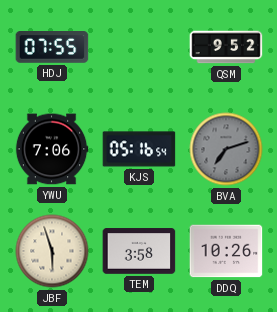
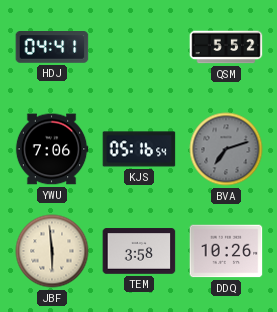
HDJ: 07:55 -> 04:41
QSM: 9:52 -> 5:52
JBF: 5:57 -> 5:59
